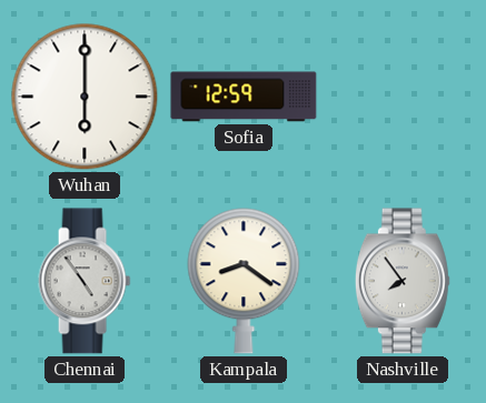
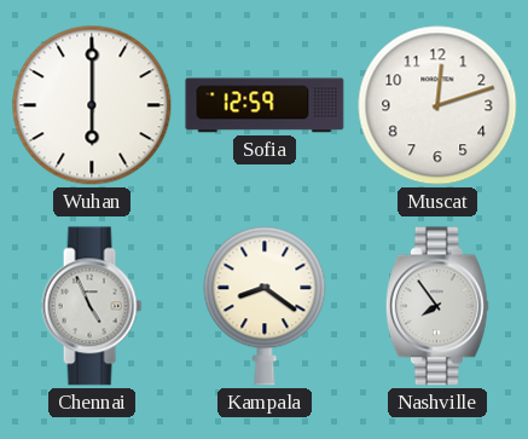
Muscat: none -> 12:12
Chennai: 4:54 -> 4:56
